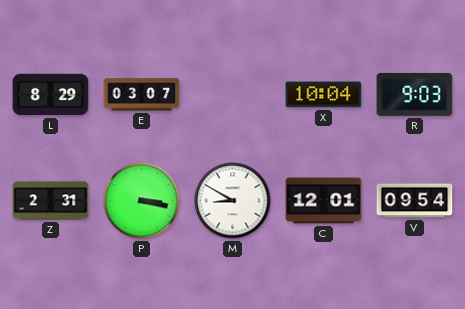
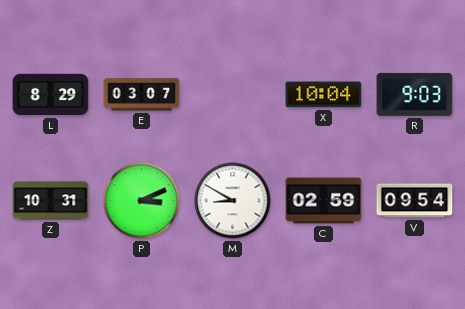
Z: 2:31 -> 10:31
P: 3:17 -> 3:11
C: 12:01 -> 02:59
